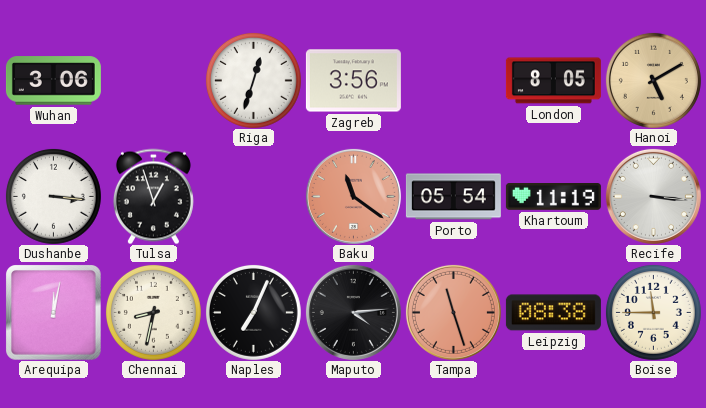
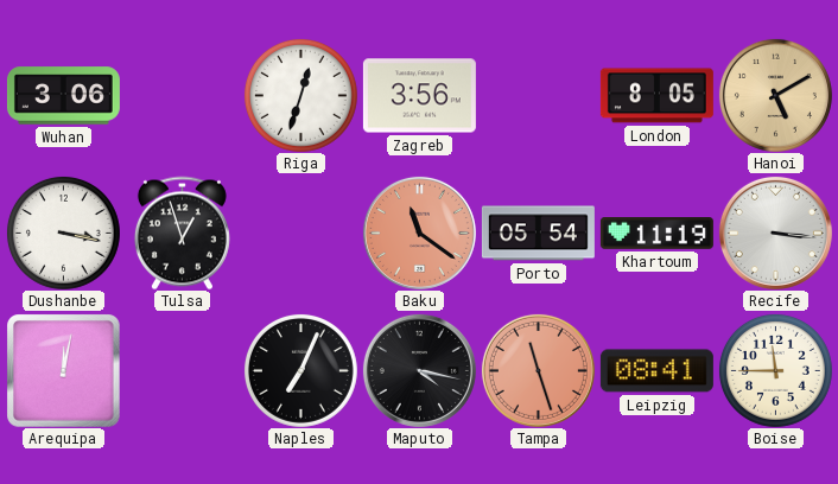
Dushanbe: 3:16 -> 3:17
Chennai: 8:32 -> none
Maputo: 4:14 -> 4:17
Leipzig: 08:38 -> 08:41
